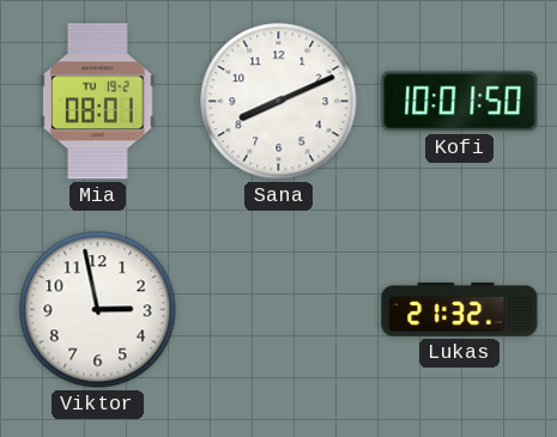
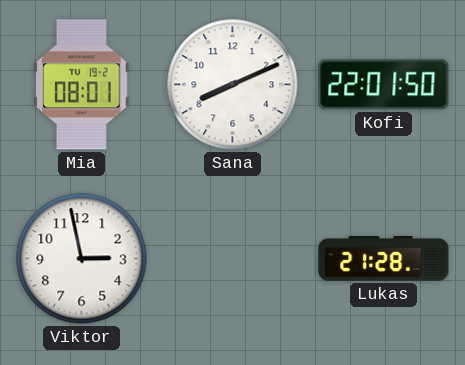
Kofi: 10:01 -> 22:01
Lukas: 21:32 -> 21:28
